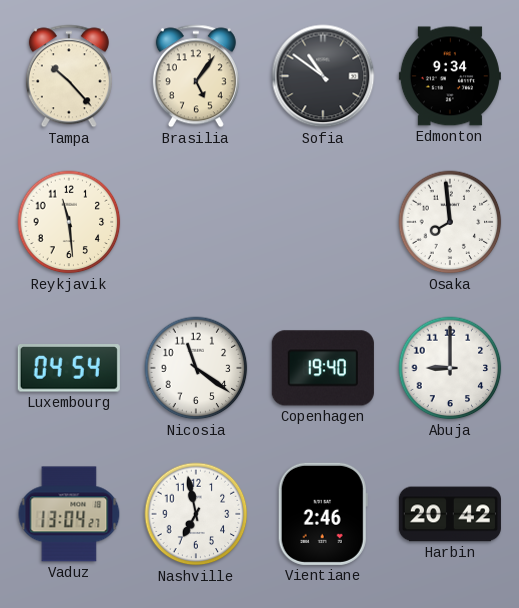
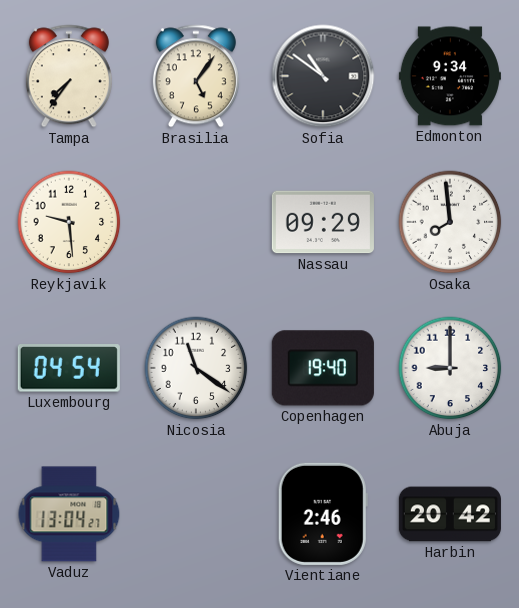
Tampa: 10:23 -> 7:36
Reykjavik: 11:29 -> 9:29
Nassau: none -> 09:29
Nashville: 6:58 -> none
